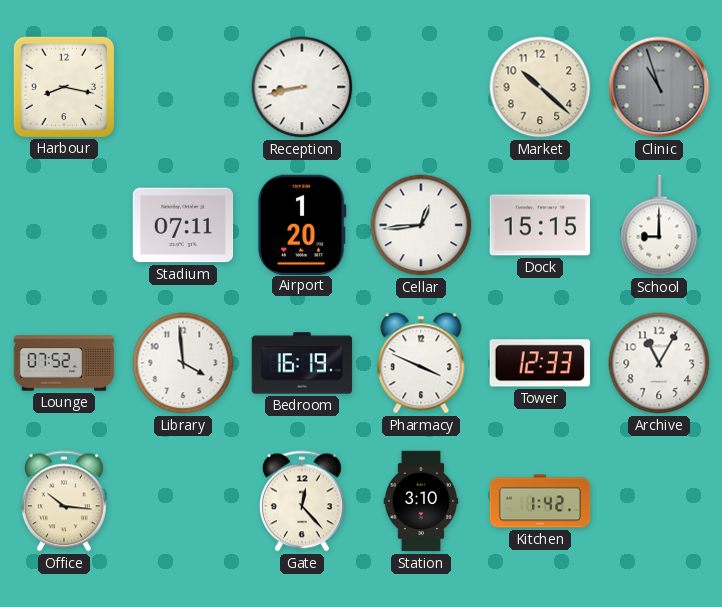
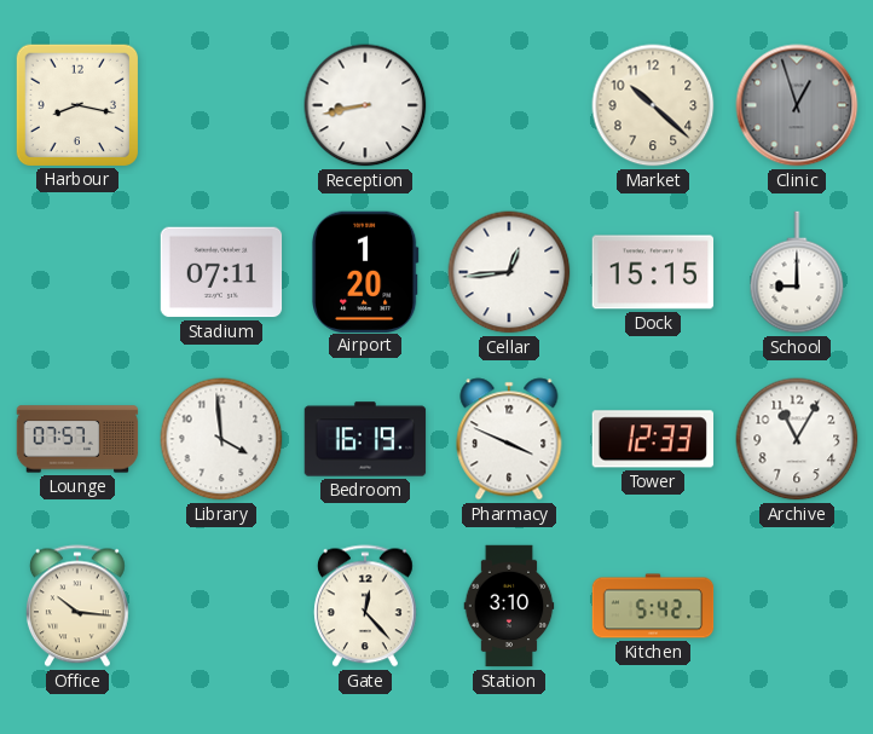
Clinic: 10:57 -> 12:57
Lounge: 07:52 -> 07:57
Kitchen: 1:42 -> 5:42
